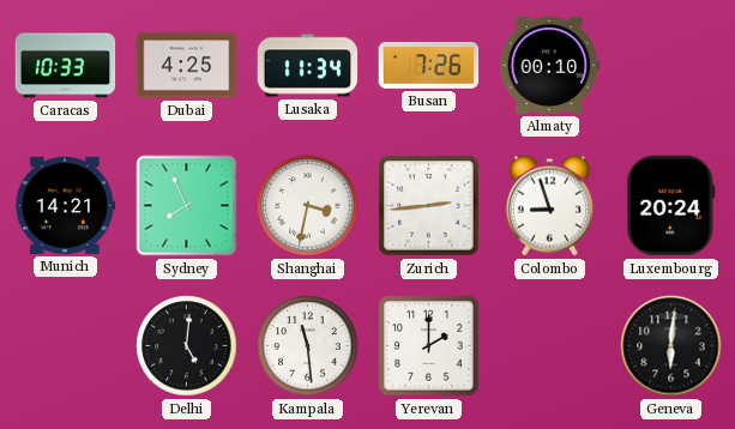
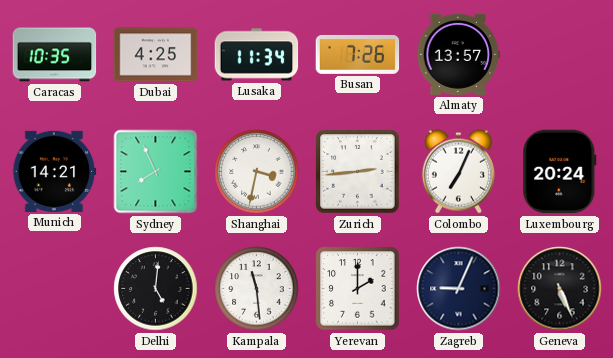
Caracas: 10:33 -> 10:35
Almaty: 00:10 -> 13:57
Colombo: 8:57 -> 7:04
Zagreb: none -> 9:04
Geneva: 6:01 -> 5:26
